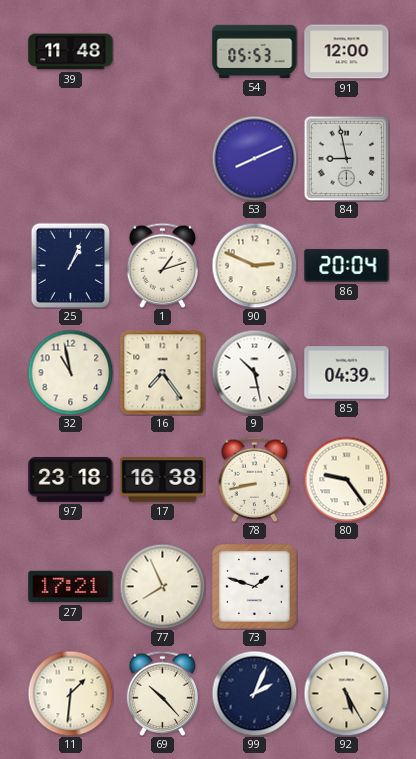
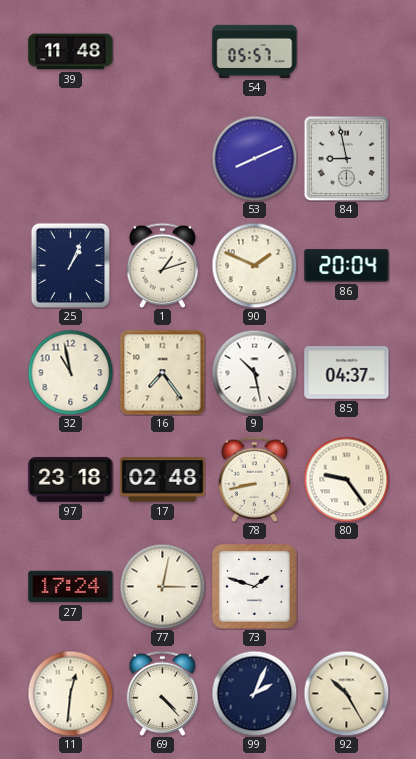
54: 05:53 -> 05:57
91: 12:00 -> none
90: 2:49 -> 1:49
85: 04:39 -> 04:37
17: 16:38 -> 02:48
27: 17:21 -> 17:24
77: 7:56 -> 3:02
11: 1:31 -> 12:31
69: 10:23 -> 4:23
92: 5:25 -> 10:25
